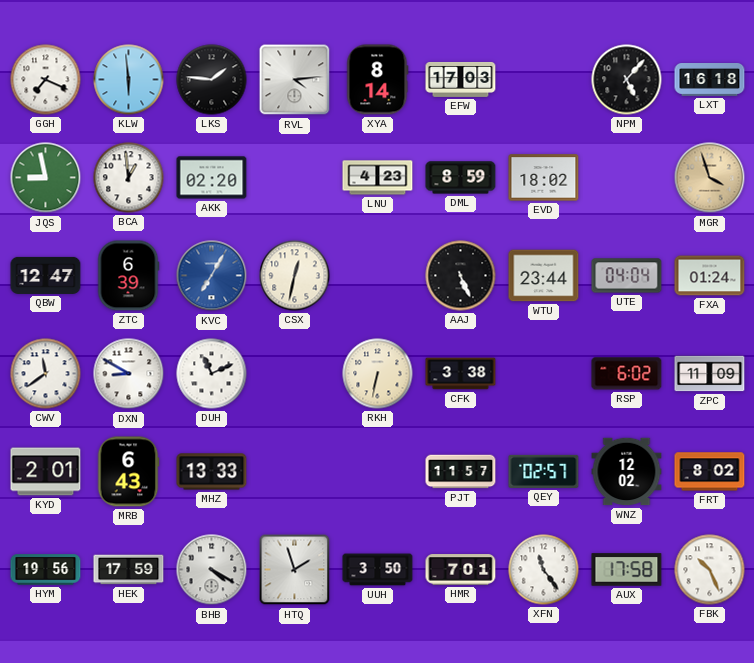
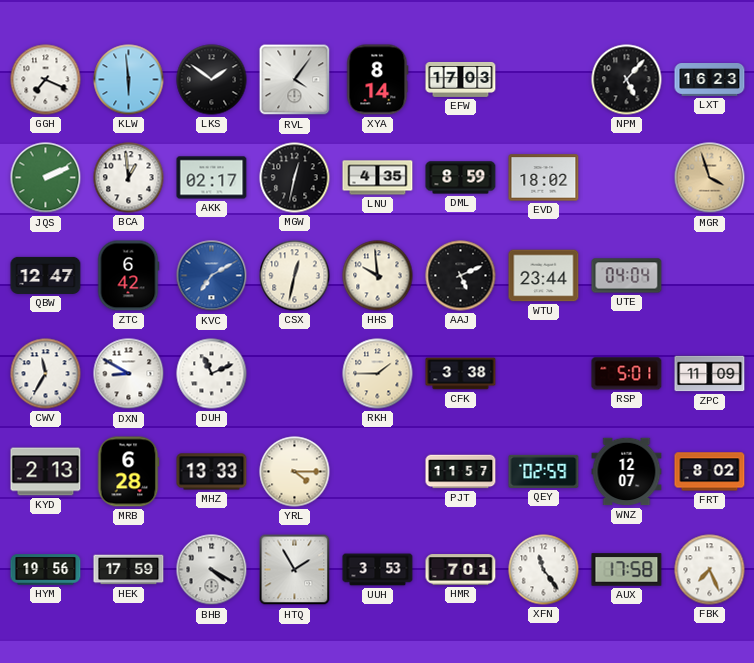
LKS: 1:46 -> 1:51
RVL: 4:14 -> 4:06
LXT: 16:18 -> 16:23
JQS: 8:58 -> 2:11
AKK: 02:20 -> 02:17
MGW: none -> 12:32
LNU: 4:23 -> 4:35
ZTC: 6:39 -> 6:42
KVC: 7:05 -> 7:10
HHS: none -> 9:59
AAJ: 5:26 -> 5:11
FXA: 01:24 -> none
CWV: 11:39 -> 11:35
RKH: 6:32 -> 1:45
RSP: 6:02 -> 5:01
KYD: 2:01 -> 2:13
MRB: 6:43 -> 6:28
YRL: none -> 4:15
QEY: 02:57 -> 02:59
WNZ: 12:02 -> 12:07
HTQ: 1:57 -> 1:55
UUH: 3:50 -> 3:53
FBK: 10:26 -> 7:26
